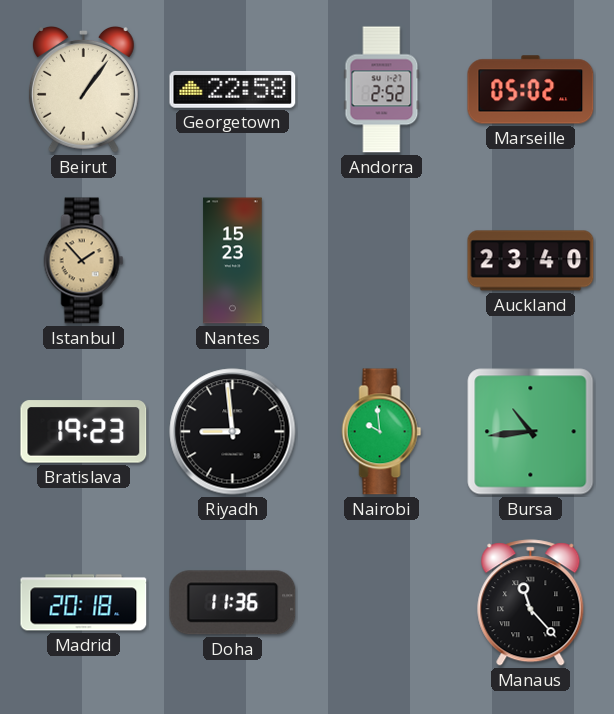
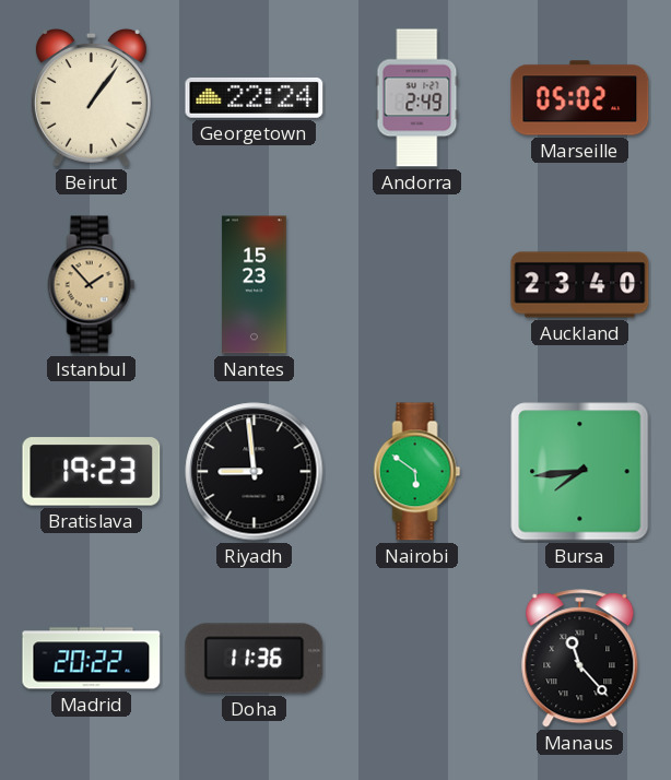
Georgetown: 22:58 -> 22:24
Andorra: 2:52 -> 2:49
Nairobi: 9:59 -> 5:51
Bursa: 10:44 -> 7:44
Madrid: 20:18 -> 20:22
